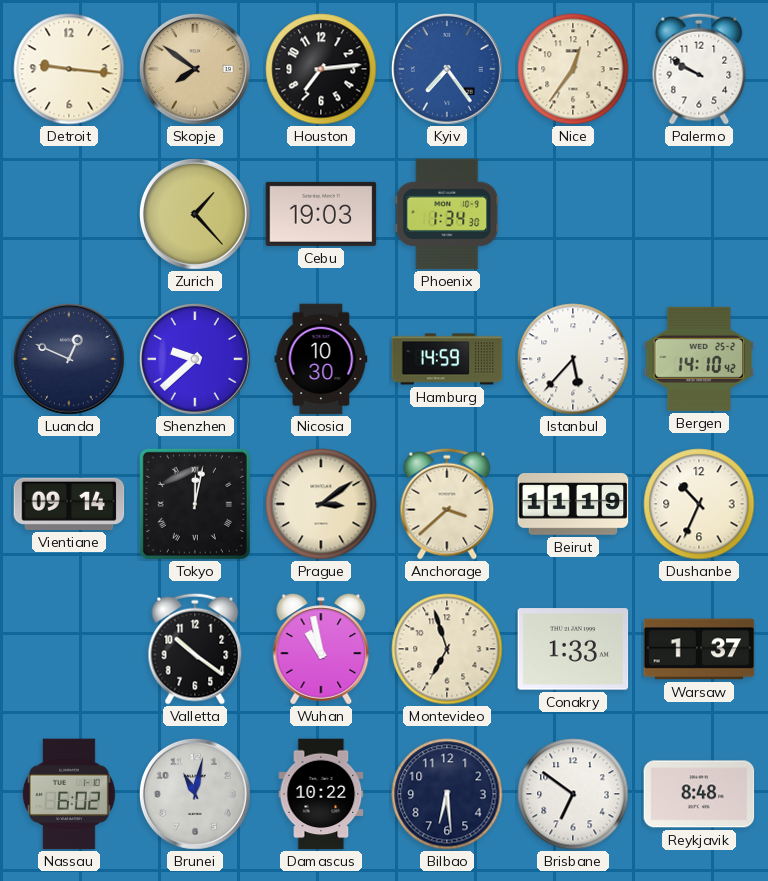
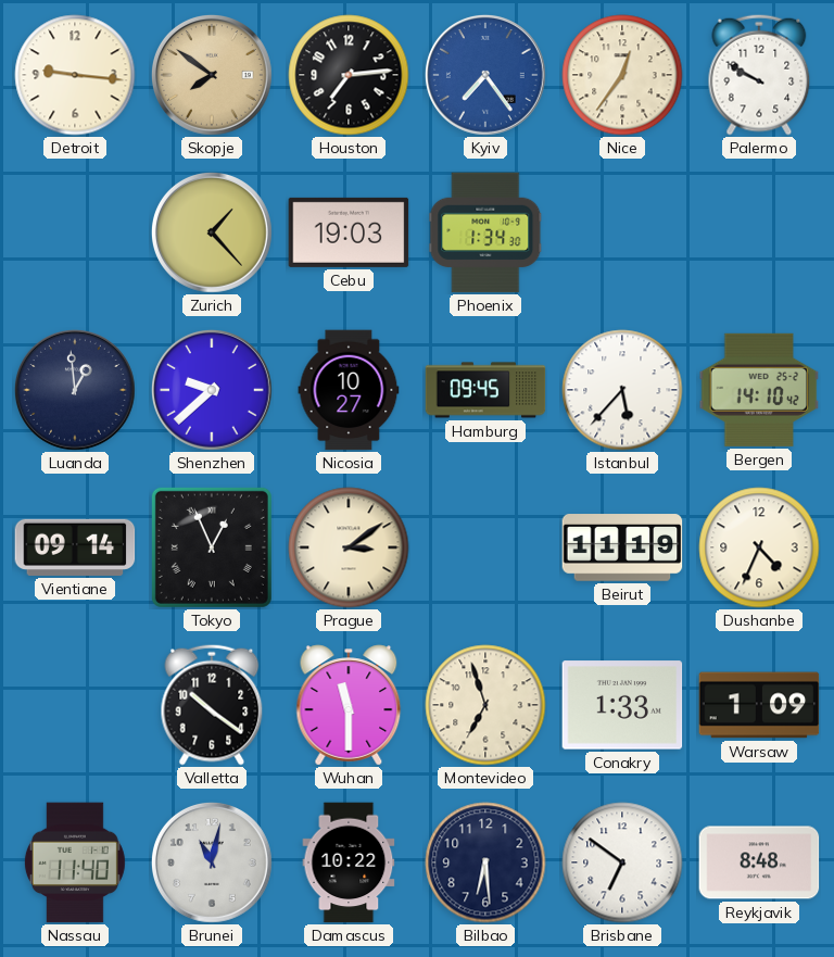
Luanda: 12:49 -> 12:59
Nicosia: 10:30 -> 10:27
Hamburg: 14:59 -> 09:45
Tokyo: 12:02 -> 12:56
Anchorage: 3:38 -> none
Dushanbe: 10:34 -> 4:34
Wuhan: 10:58 -> 11:30
Warsaw: 1:37 -> 1:09
Nassau: 6:02 -> 11:40
